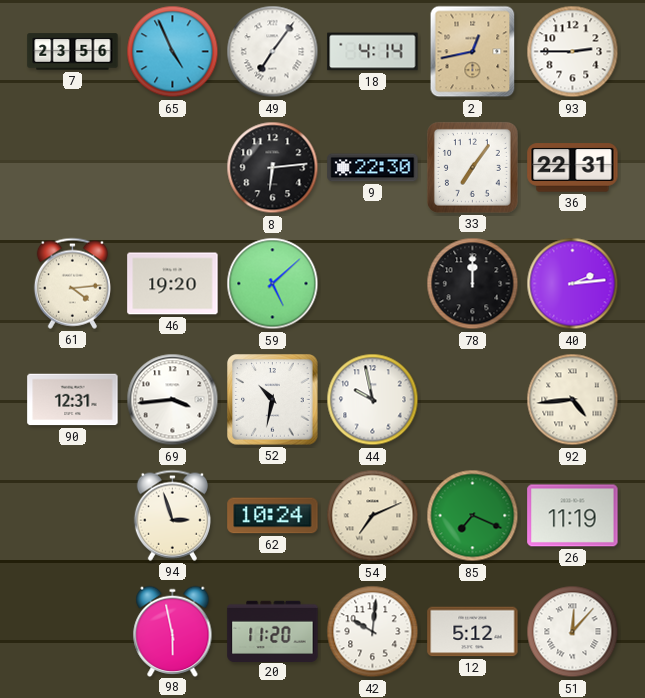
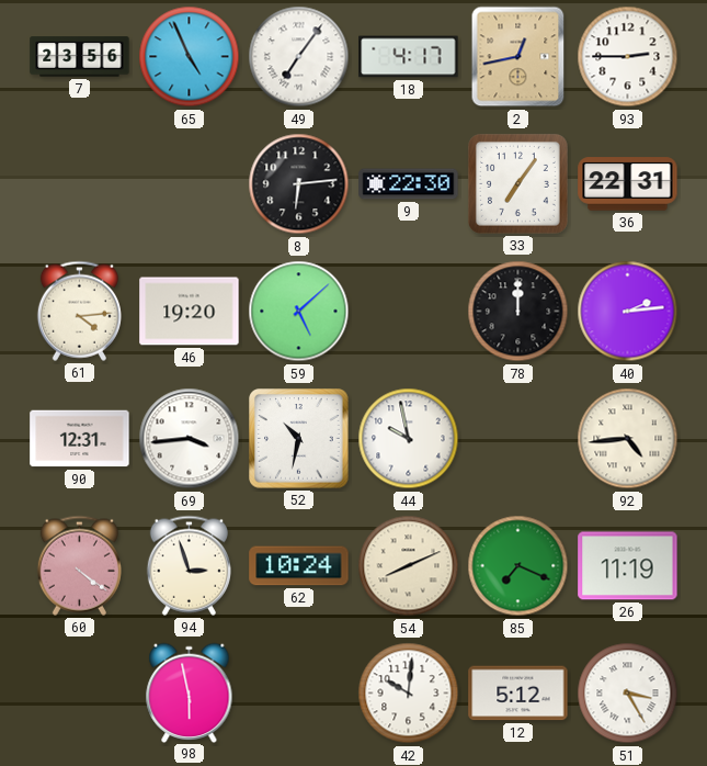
18: 4:14 -> 4:17
60: none -> 4:21
54: 7:11 -> 8:11
20: 11:20 -> none
51: 12:07 -> 3:25
